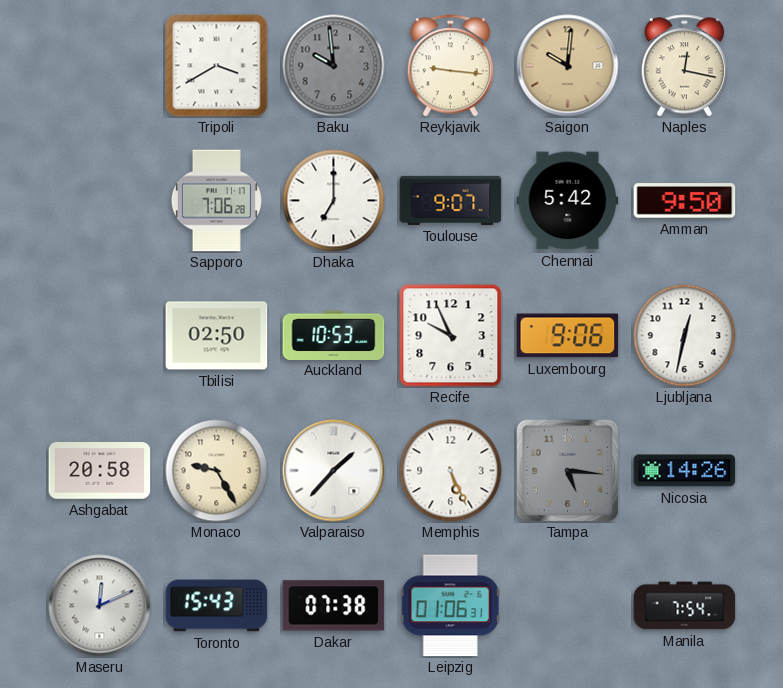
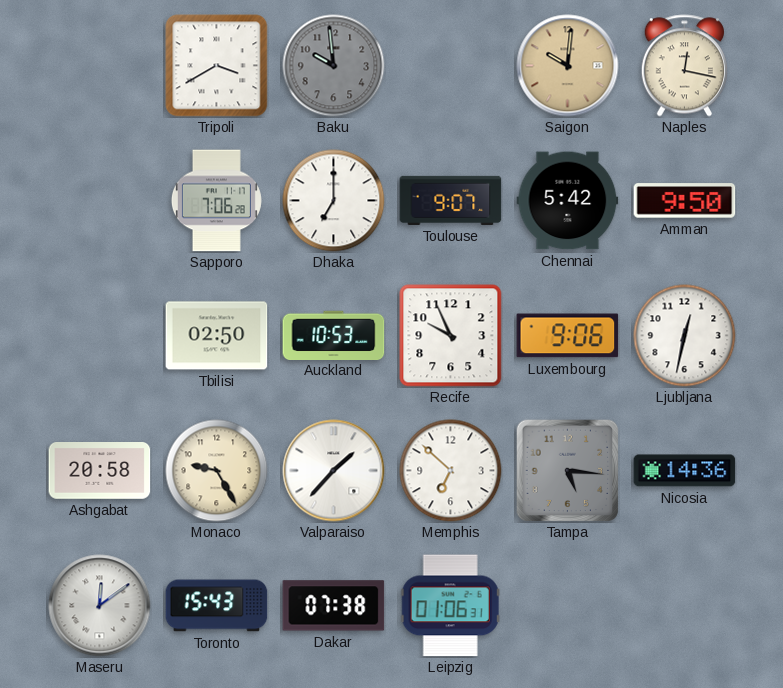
Reykjavik: 9:16 -> none
Memphis: 5:26 -> 6:52
Nicosia: 14:26 -> 14:36
Maseru: 12:11 -> 12:09
Manila: 7:54 -> none
